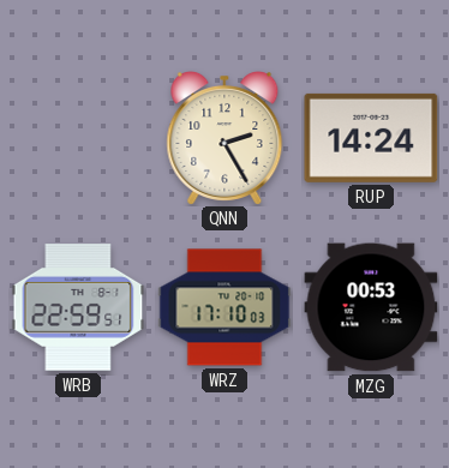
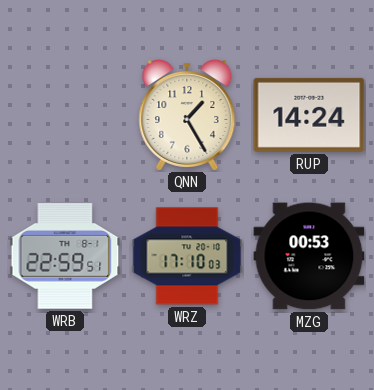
QNN: 2:25 -> 1:25
